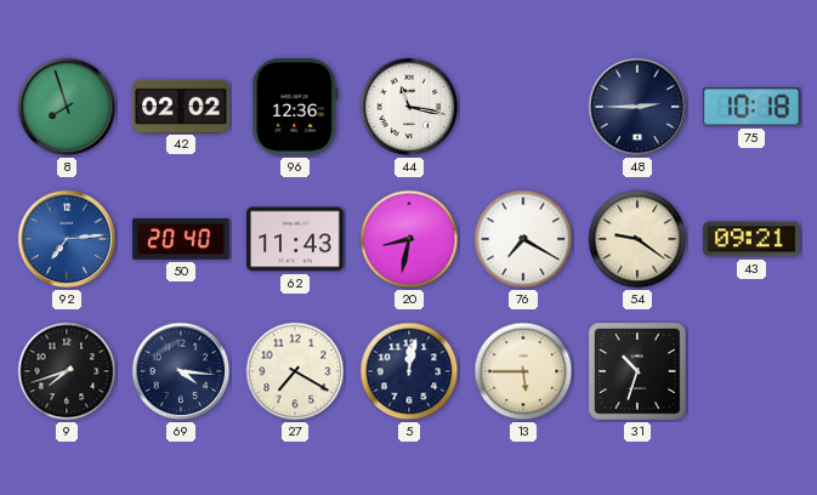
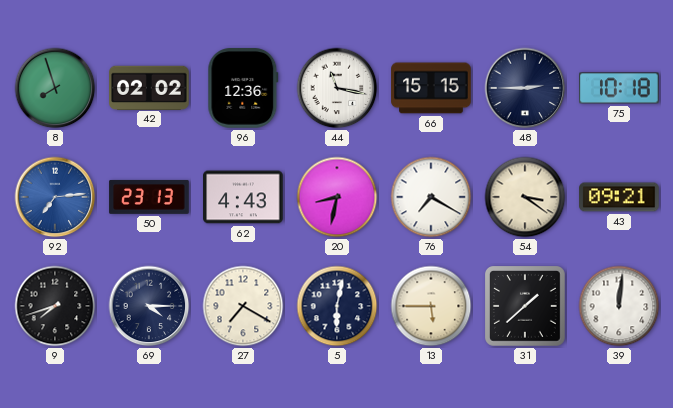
66: none -> 15:15
50: 20:40 -> 23:13
62: 11:43 -> 4:43
54: 9:21 -> 3:21
69: 4:16 -> 4:15
5: 12:02 -> 6:02
31: 10:33 -> 1:38
39: none -> 12:01
